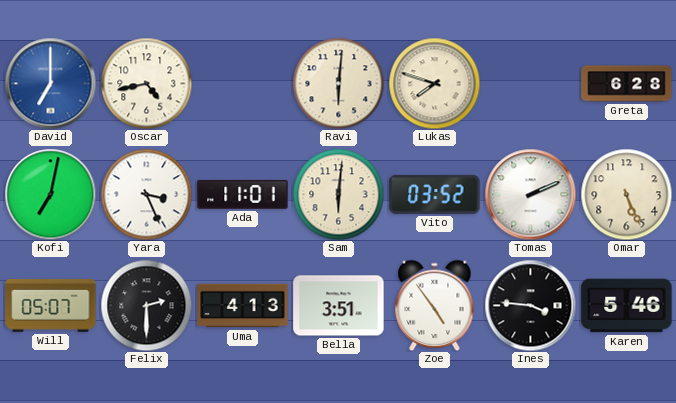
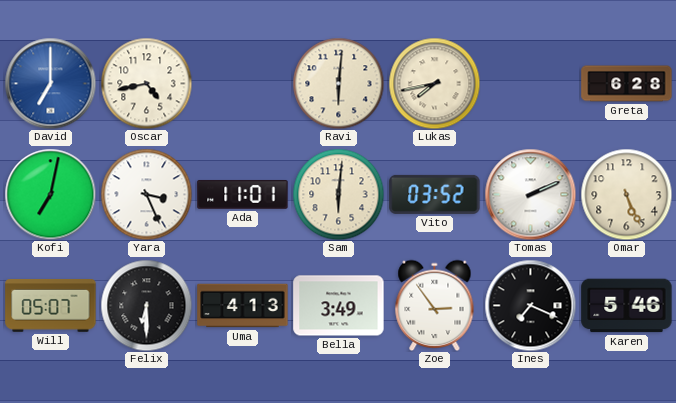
Lukas: 7:48 -> 7:43
Felix: 2:30 -> 6:30
Bella: 3:51 -> 3:49
Zoe: 4:54 -> 2:54
Ines: 3:46 -> 7:19
